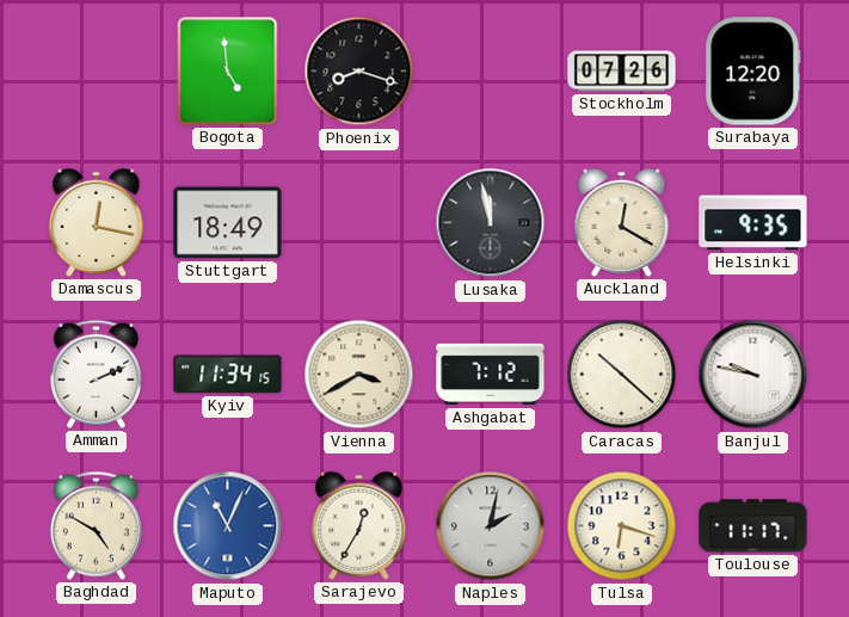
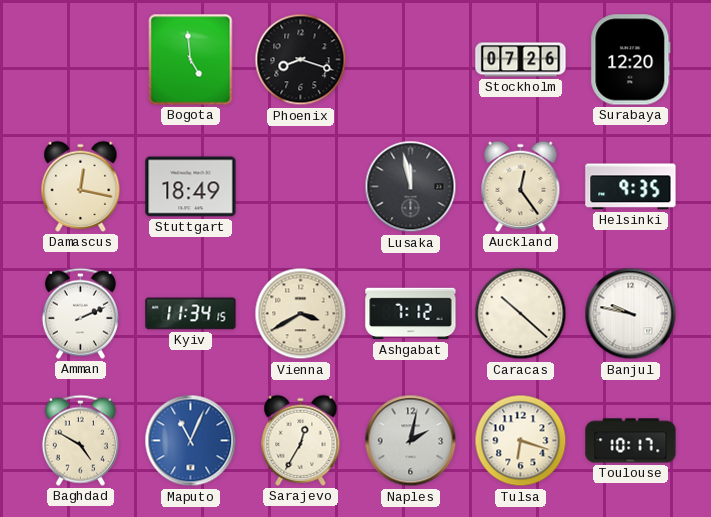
Auckland: 12:20 -> 12:24
Toulouse: 11:17 -> 10:17
